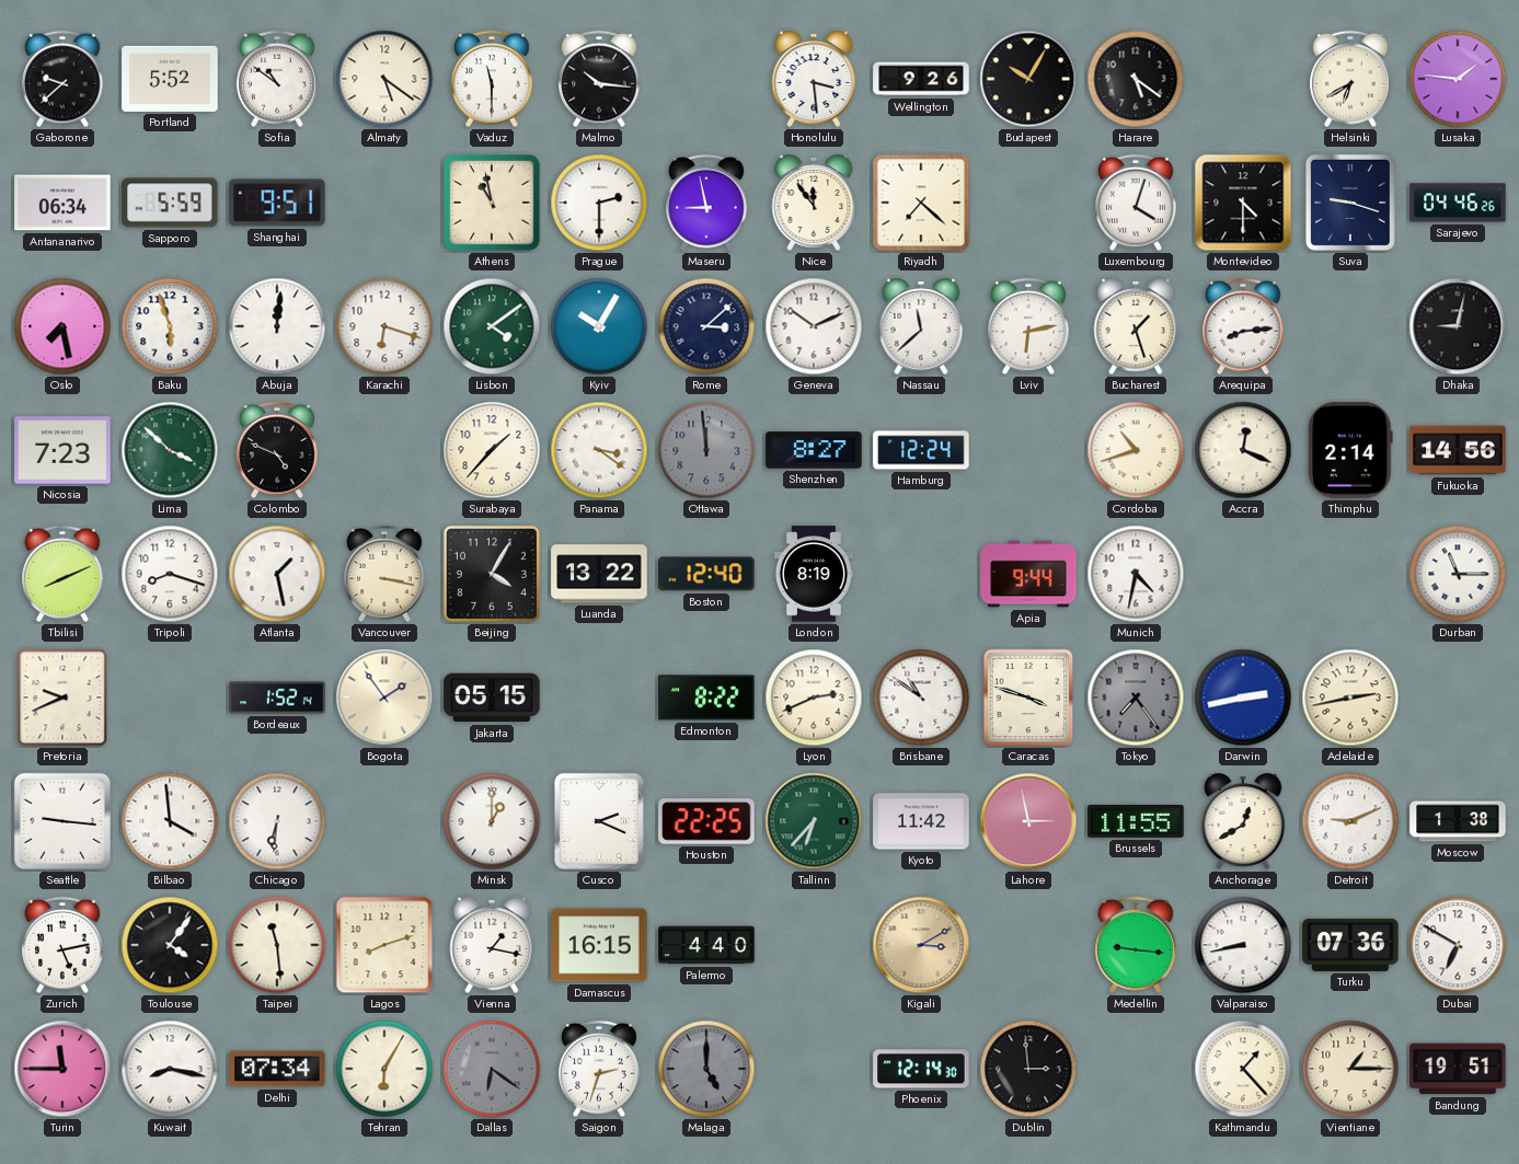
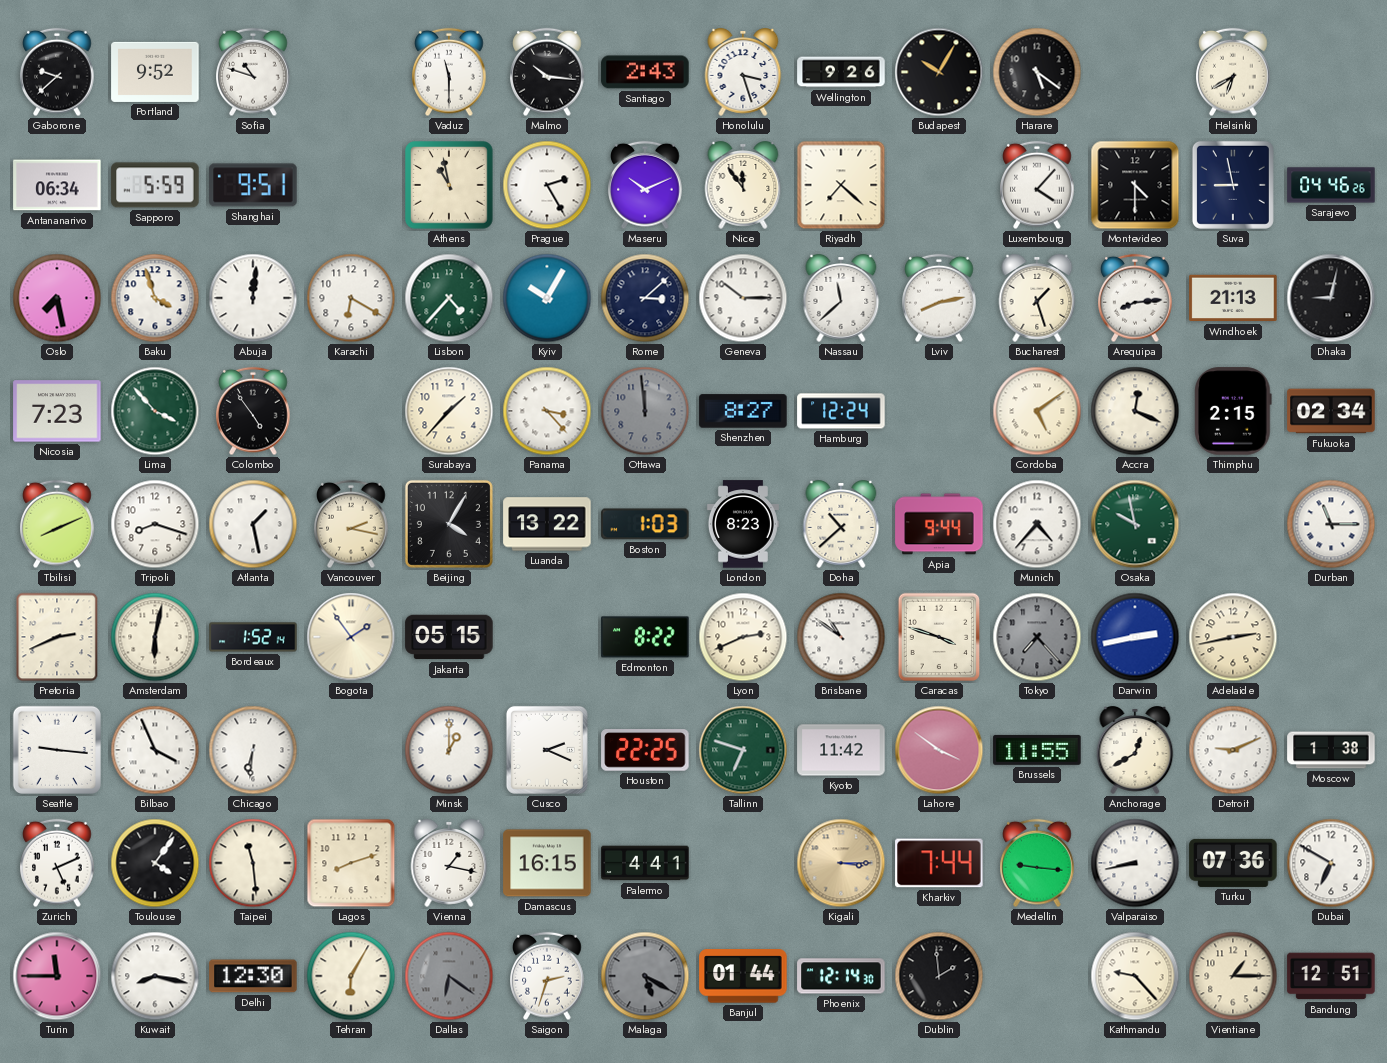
Portland: 5:52 -> 9:52
Sofia: 10:51 -> 10:48
Almaty: 5:21 -> none
Santiago: none -> 2:43
Honolulu: 3:29 -> 3:27
Lusaka: 1:46 -> none
Prague: 2:30 -> 2:25
Maseru: 8:58 -> 10:11
Luxembourg: 4:03 -> 4:07
Suva: 9:18 -> 8:58
Baku: 5:57 -> 3:57
Karachi: 6:18 -> 6:20
Lisbon: 4:09 -> 4:37
Geneva: 10:11 -> 10:15
Lviv: 6:13 -> 8:13
Windhoek: none -> 21:13
Lima: 3:52 -> 3:53
Colombo: 4:49 -> 4:54
Panama: 3:21 -> 3:23
Cordoba: 10:42 -> 5:09
Thimphu: 2:14 -> 2:15
Fukuoka: 14:56 -> 02:34
Vancouver: 3:17 -> 2:17
Boston: 12:40 -> 1:03
London: 8:19 -> 8:23
Doha: none -> 10:38
Munich: 4:32 -> 4:37
Osaka: none -> 9:58
Pretoria: 9:41 -> 2:41
Amsterdam: none -> 6:02
Tokyo: 7:24 -> 7:23
Bilbao: 3:59 -> 3:56
Tallinn: 6:37 -> 6:48
Lahore: 2:58 -> 3:51
Zurich: 5:13 -> 5:11
Palermo: 4:40 -> 4:41
Kigali: 3:10 -> 3:15
Kharkiv: none -> 7:44
Delhi: 07:34 -> 12:30
Malaga: 5:00 -> 5:20
Banjul: none -> 01:44
Dublin: 2:59 -> 1:59
Kathmandu: 1:23 -> 9:23
Bandung: 19:51 -> 12:51
